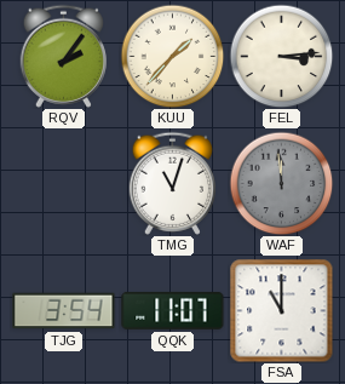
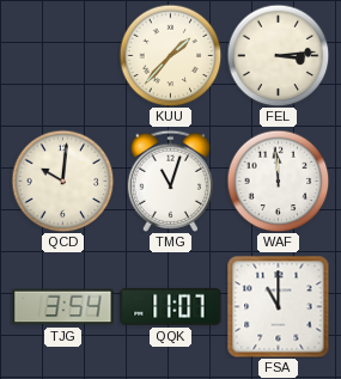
RQV: 2:06 -> none
QCD: none -> 10:01
WAF dial: grey -> white
